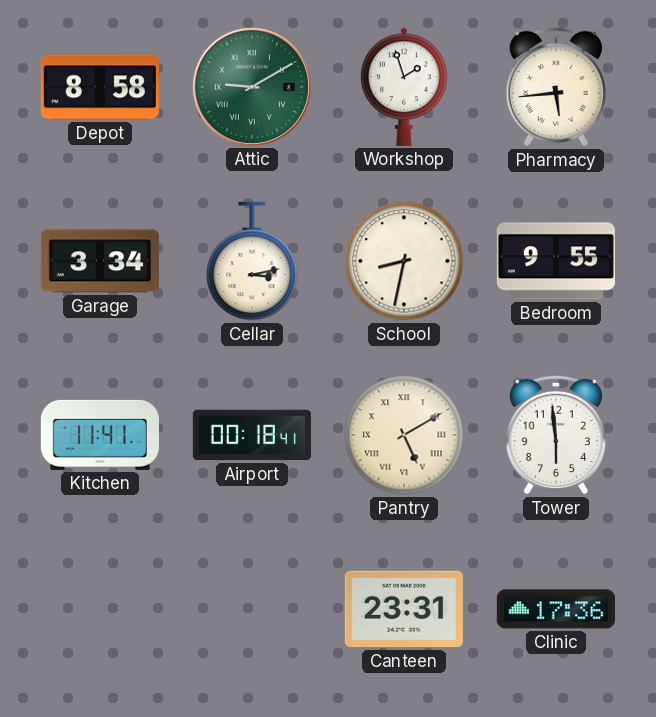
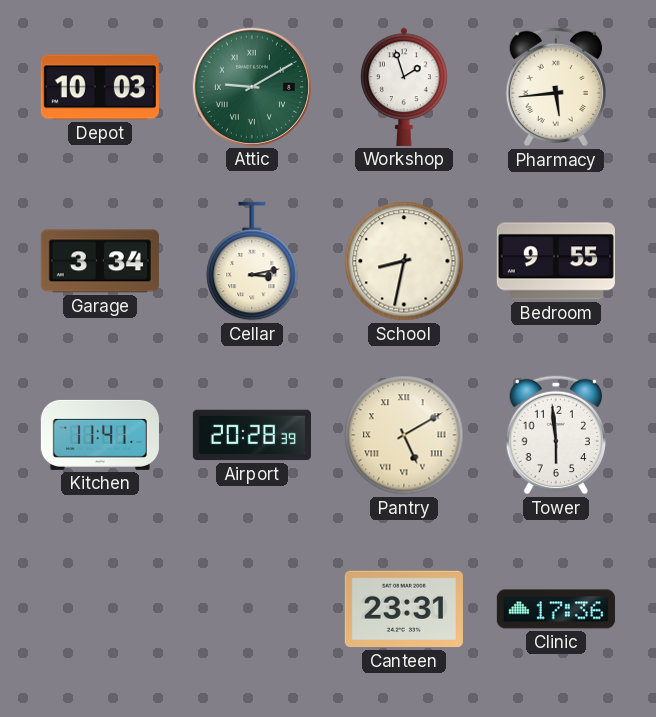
Depot: 8:58 -> 10:03
Airport: 00:18 -> 20:28
